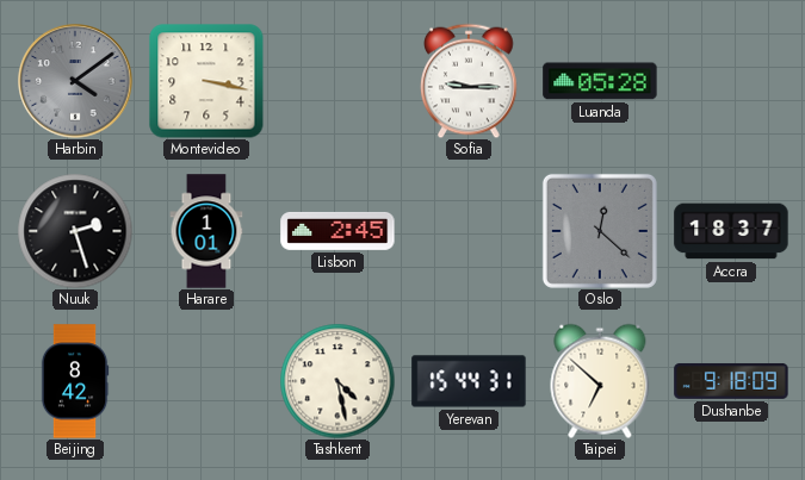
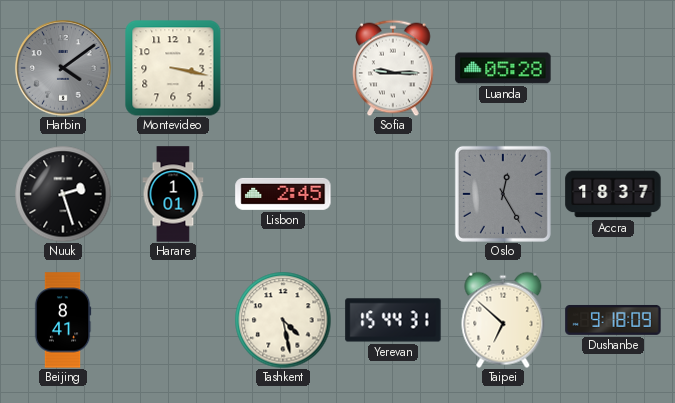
Oslo: 12:22 -> 12:25
Beijing: 8:42 -> 8:41
